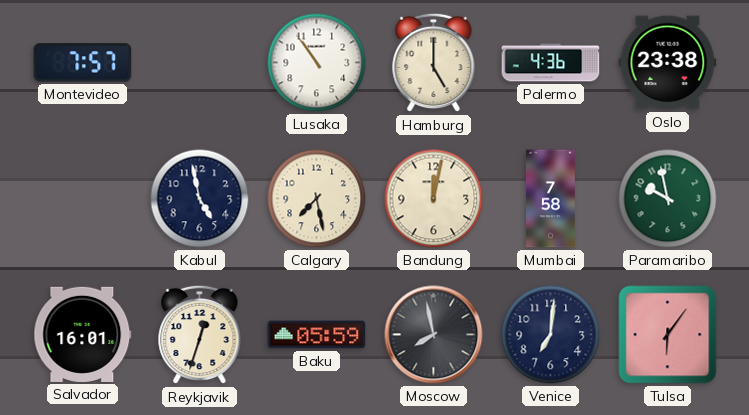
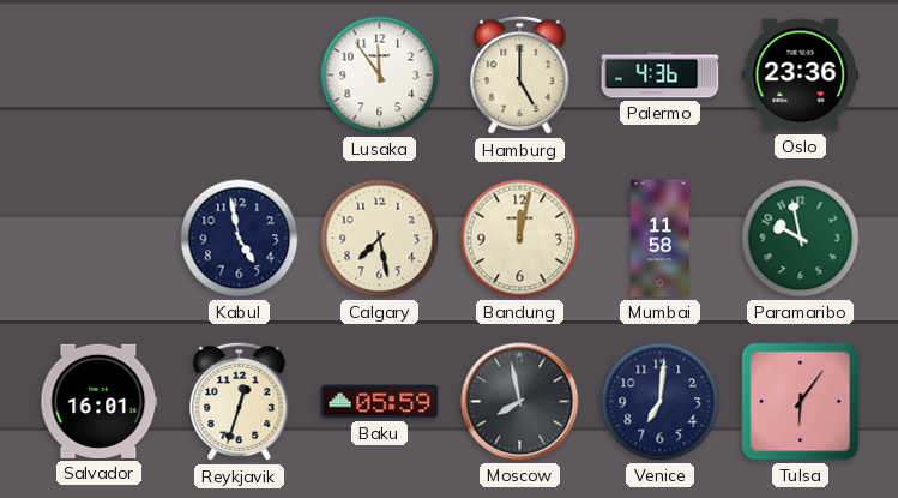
Montevideo: 7:57 -> none
Lusaka: 10:54 -> 11:54
Oslo: 23:38 -> 23:36
Mumbai: 7:58 -> 11:58
